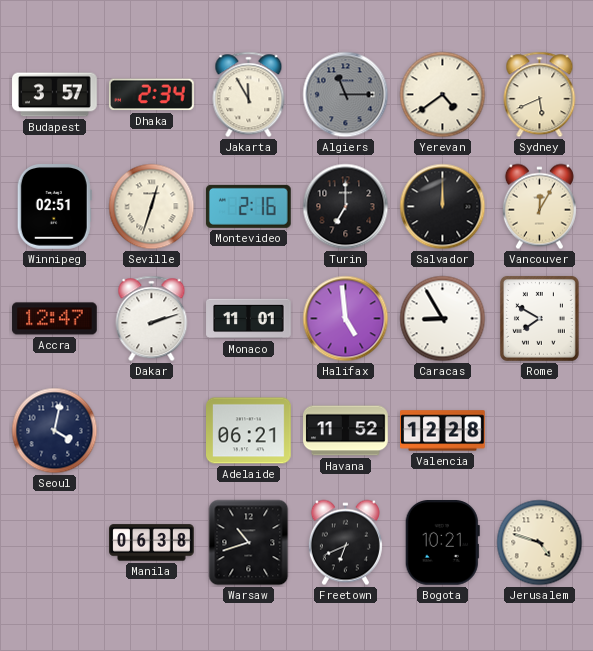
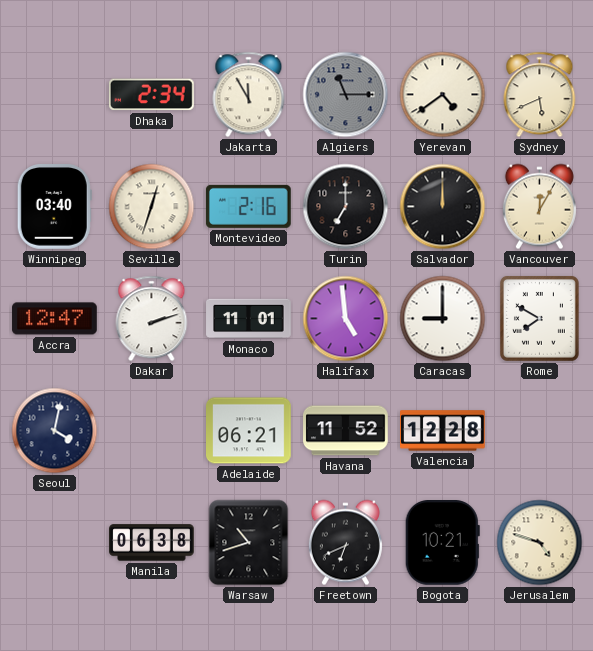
Budapest: 3:57 -> none
Winnipeg: 02:51 -> 03:40
Caracas: 8:55 -> 9:00
